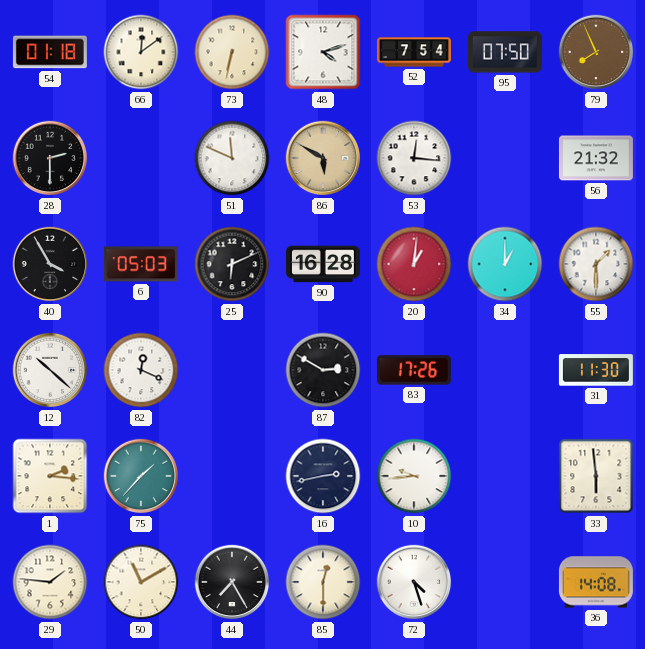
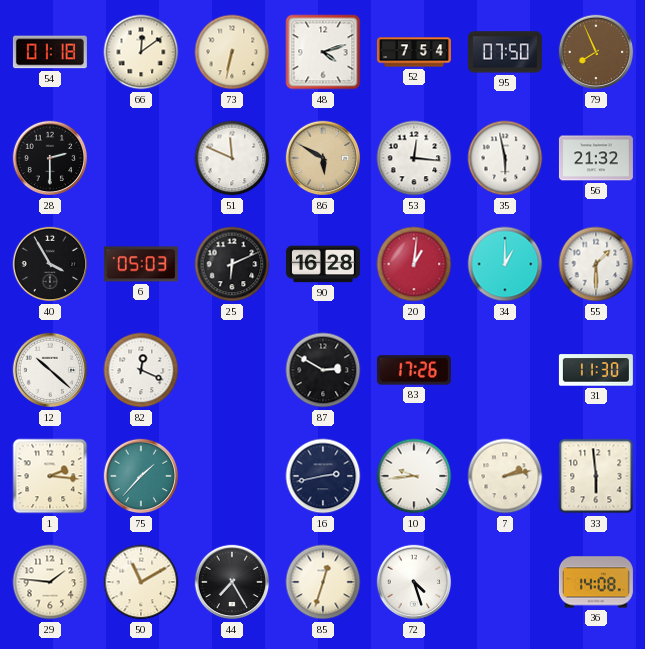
35: none -> 5:58
7: none -> 2:13
85: 12:30 -> 12:33
